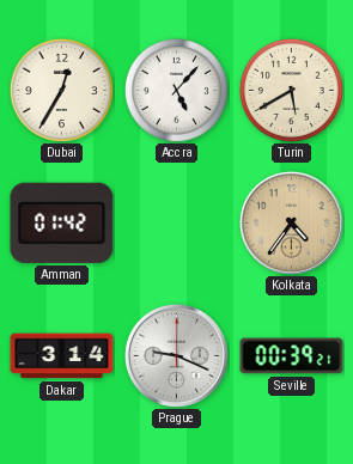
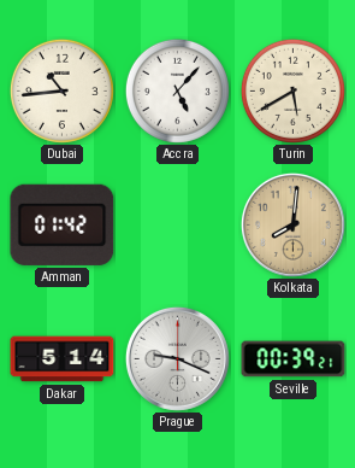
Dubai: 12:35 -> 10:44
Kolkata: 4:36 -> 8:01
Dakar: 3:14 -> 5:14
